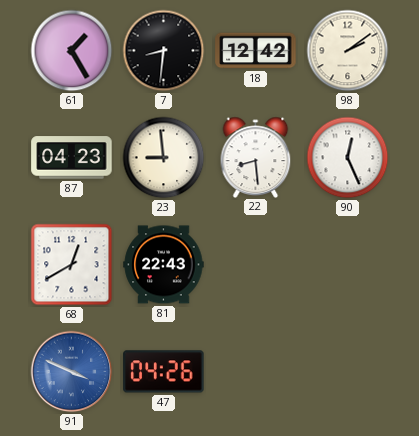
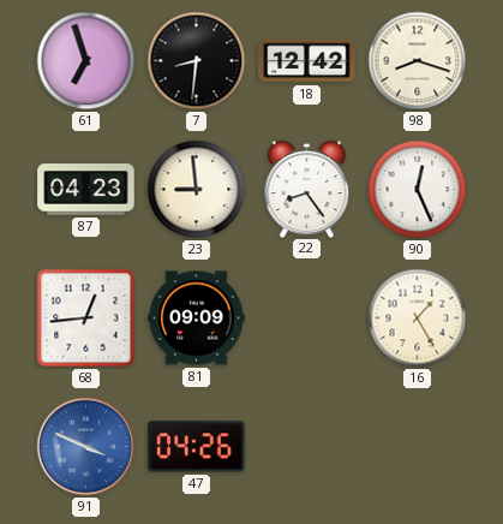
61: 1:25 -> 6:57
98: 2:09 -> 8:18
22: 8:29 -> 8:24
68: 12:40 -> 12:44
81: 22:43 -> 09:09
16: none -> 1:25
